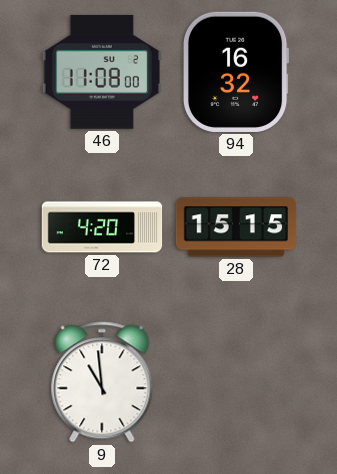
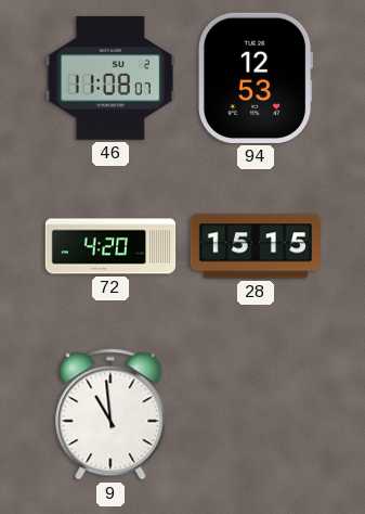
46: 11:08:00 -> 11:08:07
94: 16:32 -> 12:53
